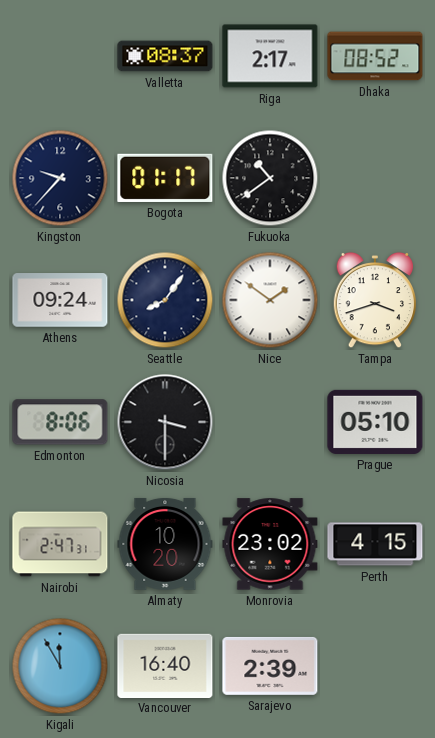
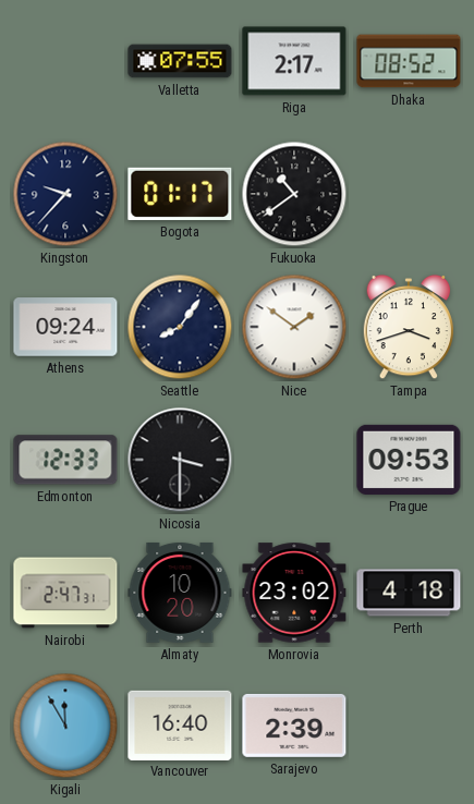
Valletta: 08:37 -> 07:55
Edmonton: 8:06 -> 12:33
Prague: 05:10 -> 09:53
Perth: 4:15 -> 4:18
